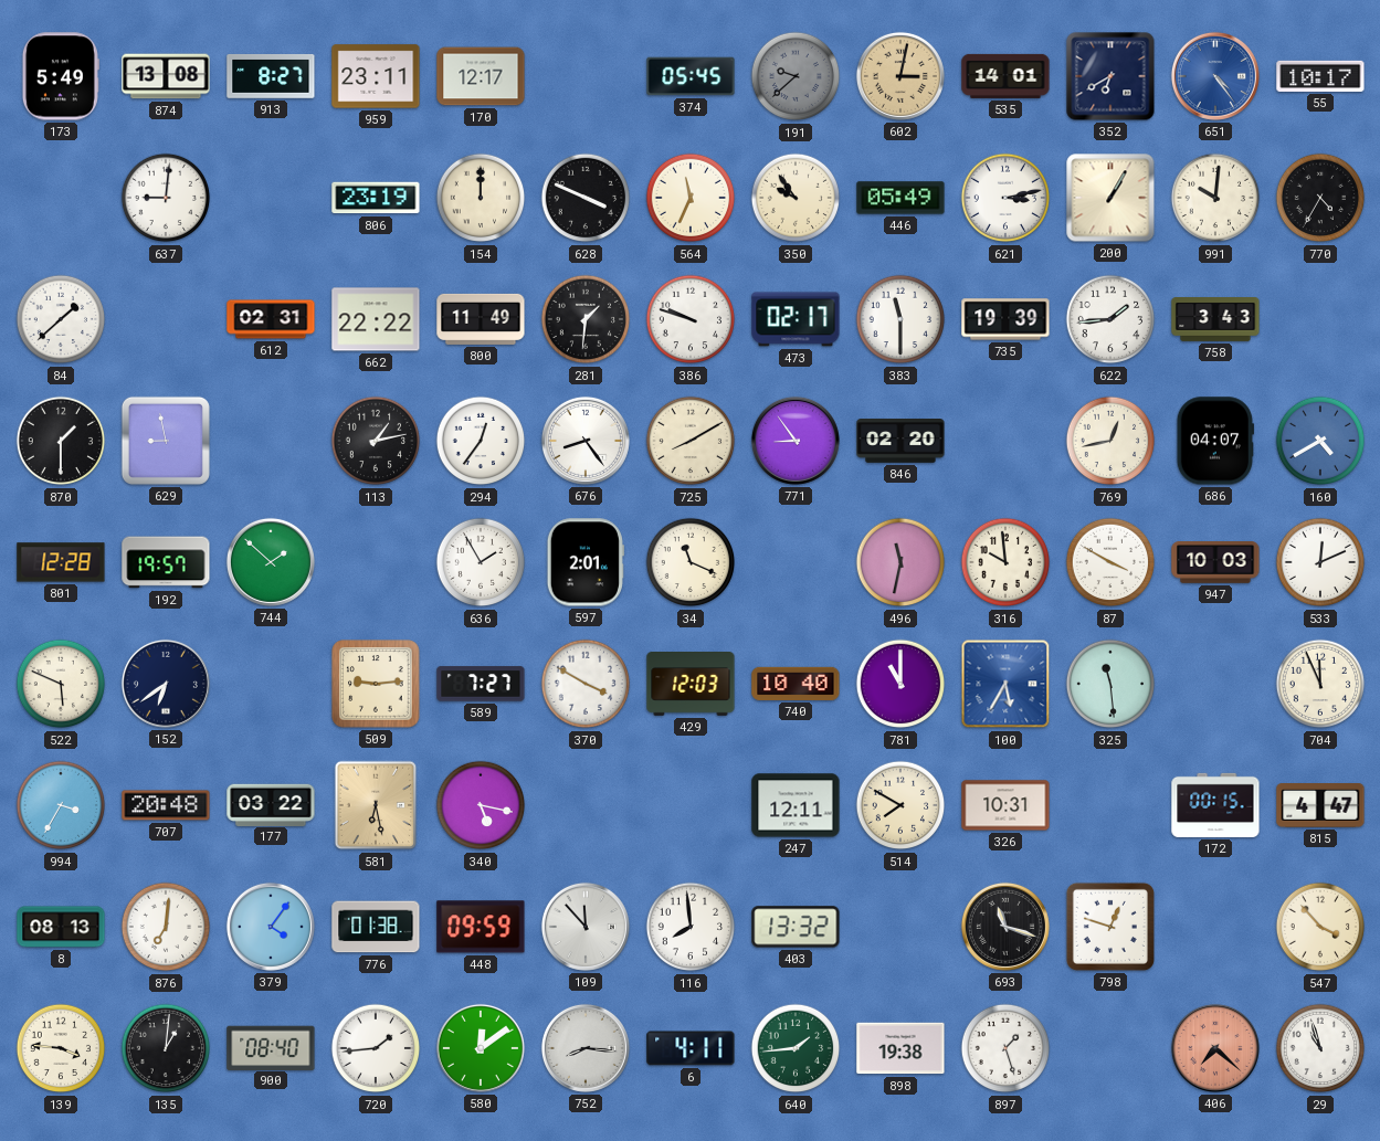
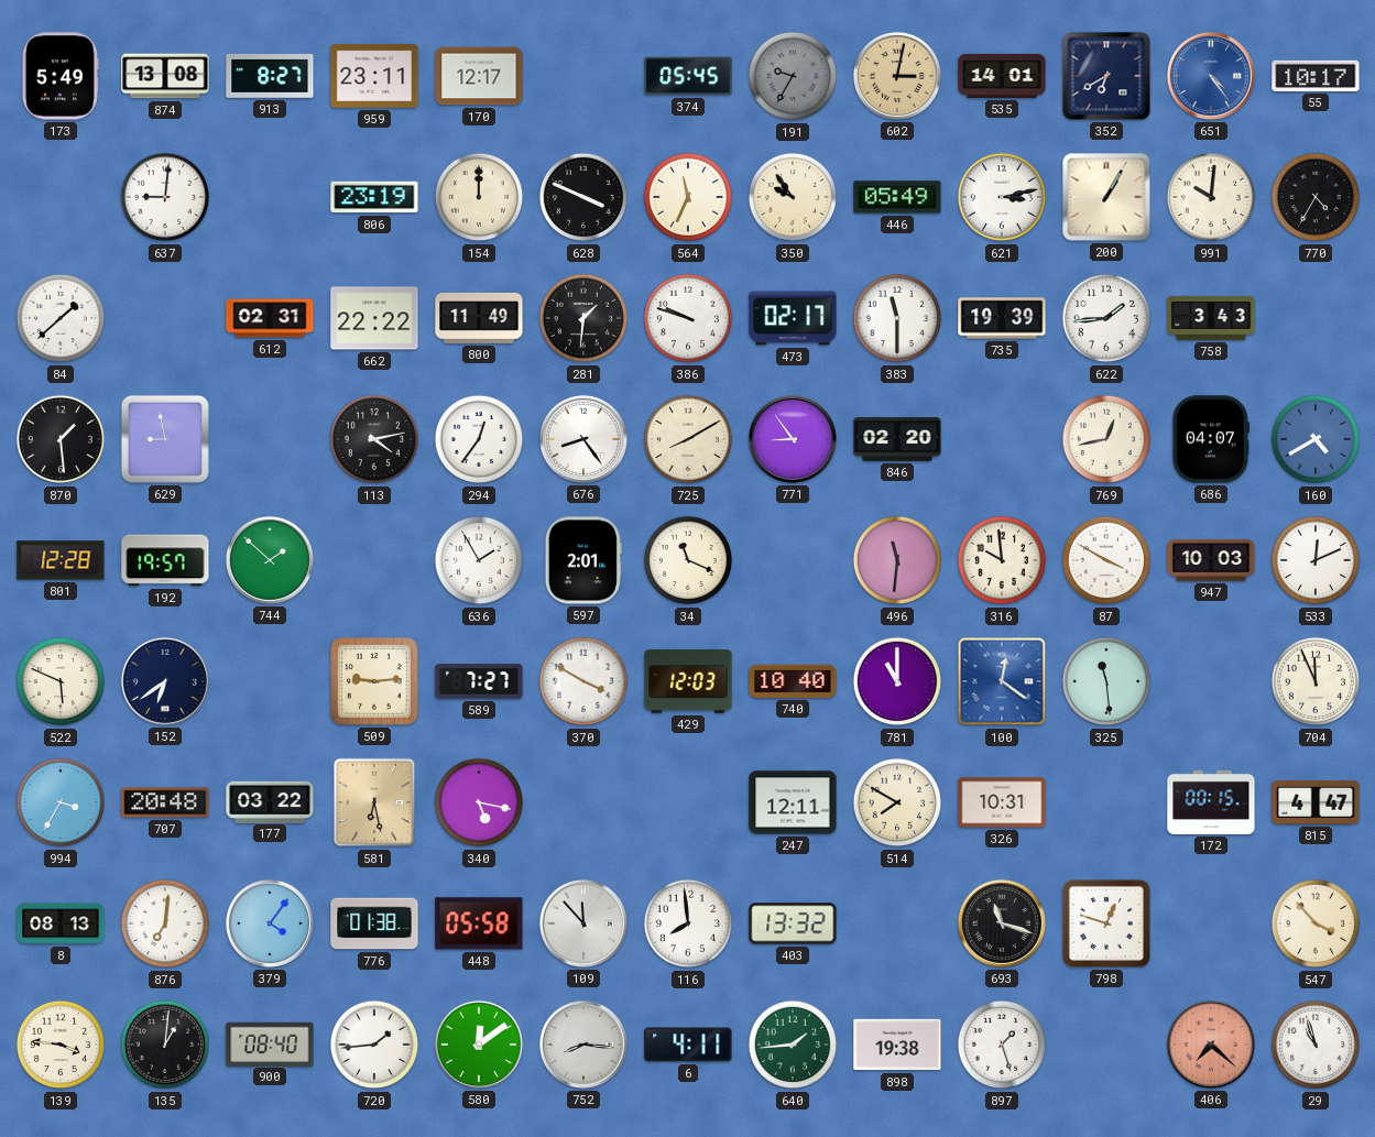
191: 9:38 -> 9:35
870: 1:30 -> 1:29
113: 1:13 -> 4:13
496: 11:32 -> 11:31
100: 5:35 -> 12:21
448: 09:59 -> 05:58
